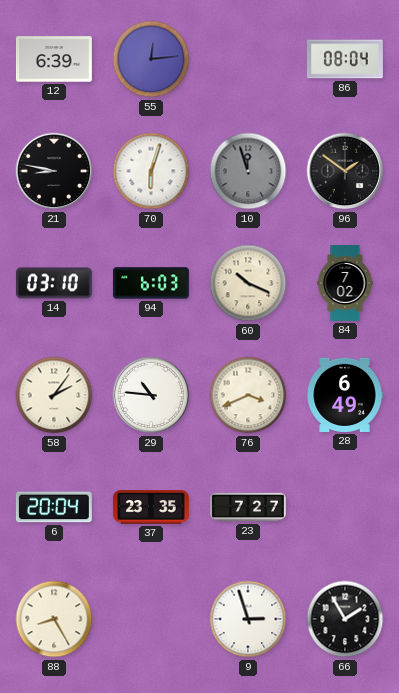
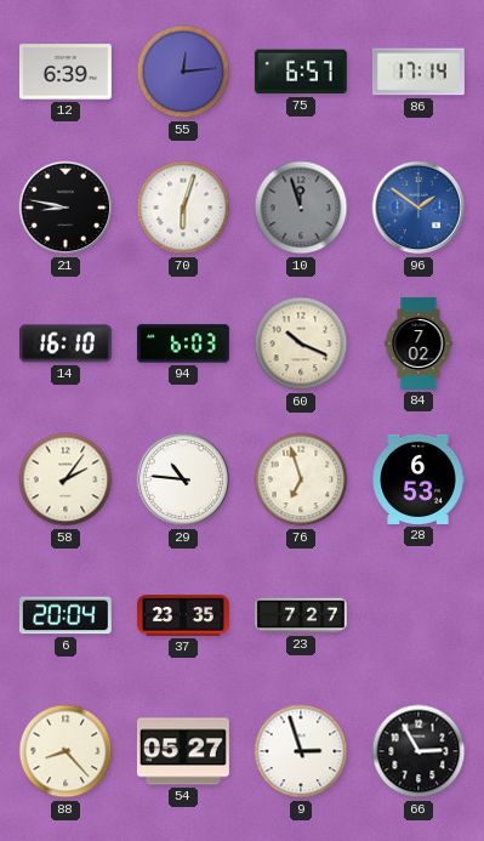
75: none -> 6:57
86: 08:04 -> 17:14
96 dial: black -> blue
14: 03:10 -> 16:10
76: 3:41 -> 6:57
28: 6:49 -> 6:53
88: 8:25 -> 8:23
54: none -> 05:27
66: 1:55 -> 2:55
